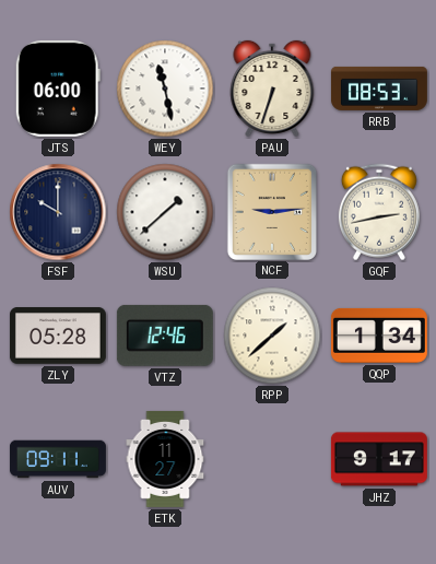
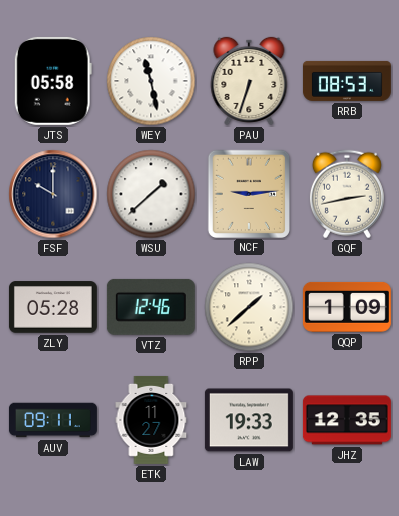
JTS: 06:00 -> 05:58
QQP: 1:34 -> 1:09
LAW: none -> 19:33
JHZ: 9:17 -> 12:35
